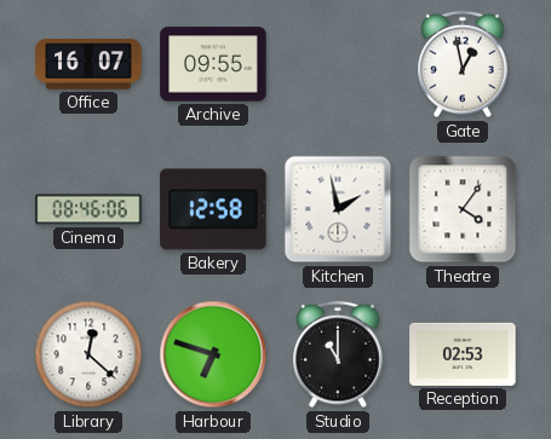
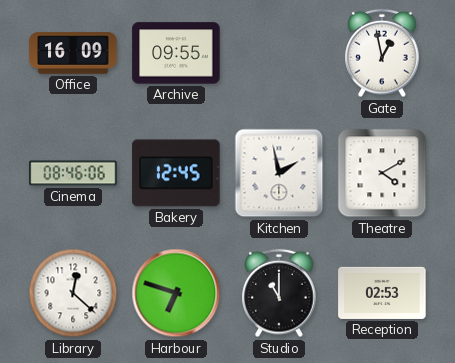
Office: 16:07 -> 16:09
Bakery: 12:58 -> 12:45
Theatre: 4:06 -> 4:10
